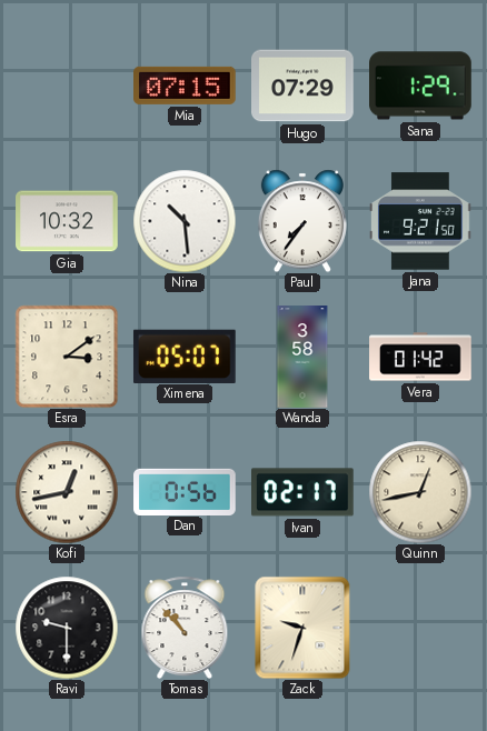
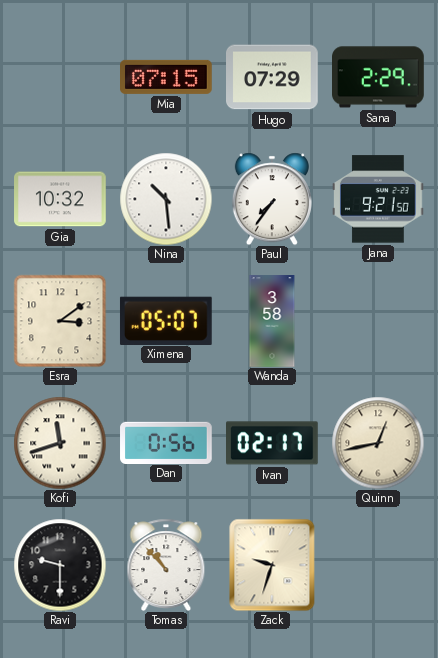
Sana: 1:29 -> 2:29
Vera: 01:42 -> none
Kofi: 12:43 -> 11:42
